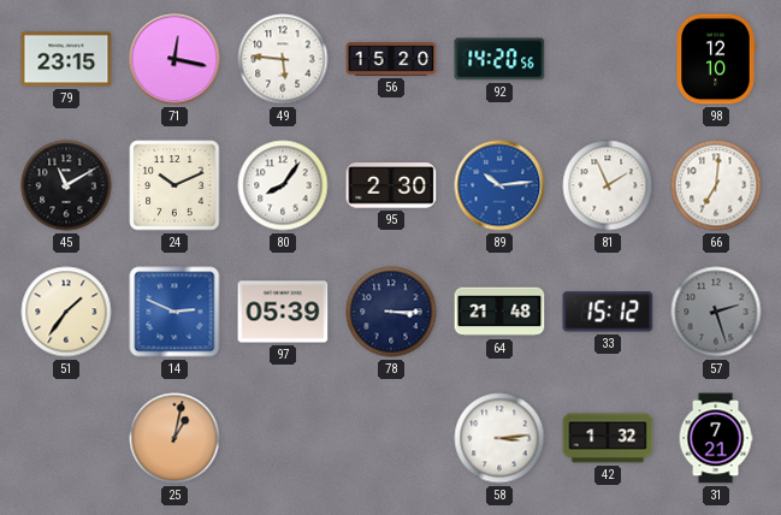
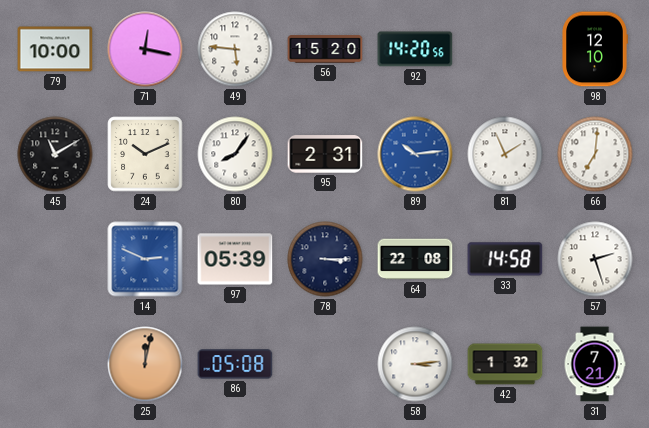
79: 23:15 -> 10:00
95: 2:30 -> 2:31
51: 1:36 -> none
64: 21:48 -> 22:08
33: 15:12 -> 14:58
57 dial: grey -> white
25: 1:02 -> 12:02
86: none -> 05:08
